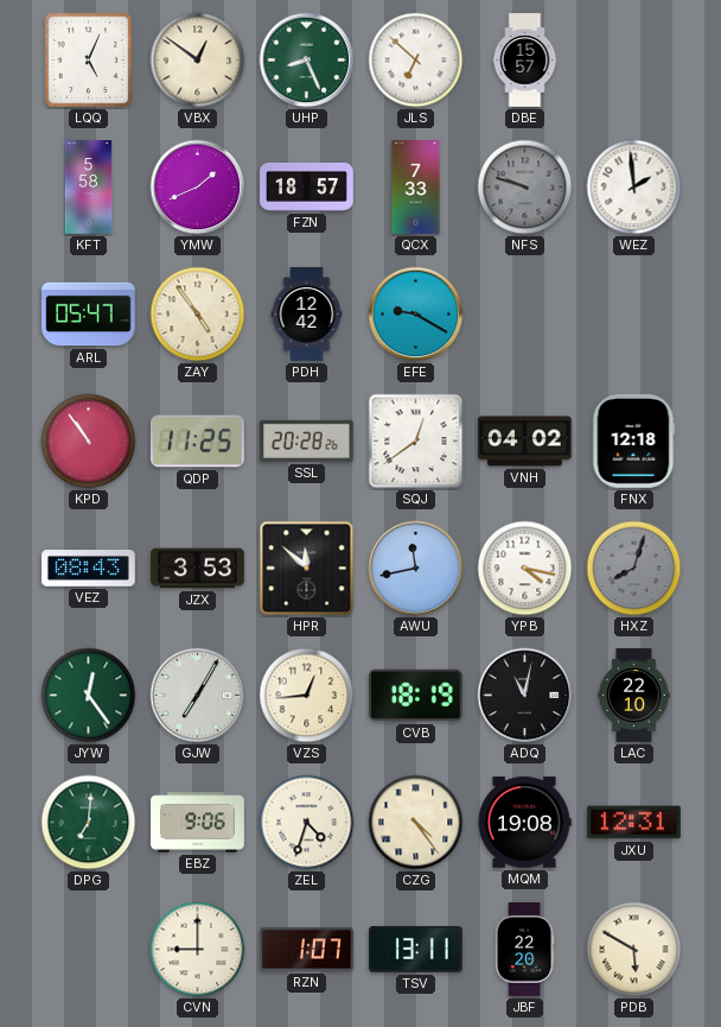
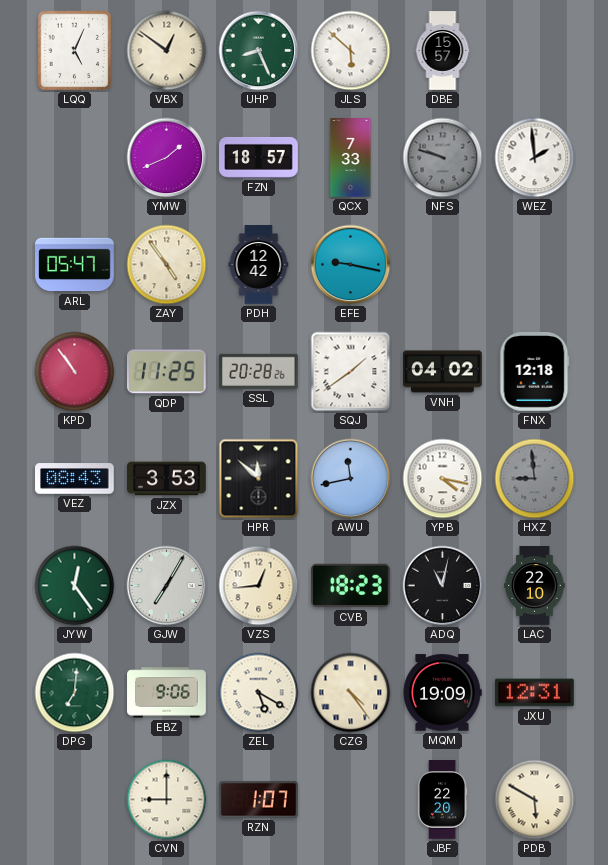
JLS: 6:52 -> 5:52
KFT: 5:58 -> none
EFE: 9:20 -> 9:17
SQJ: 12:39 -> 1:39
HXZ: 8:03 -> 8:59
CVB: 18:19 -> 18:23
ZEL: 4:33 -> 5:20
MQM: 19:08 -> 19:09
TSV: 13:11 -> none
